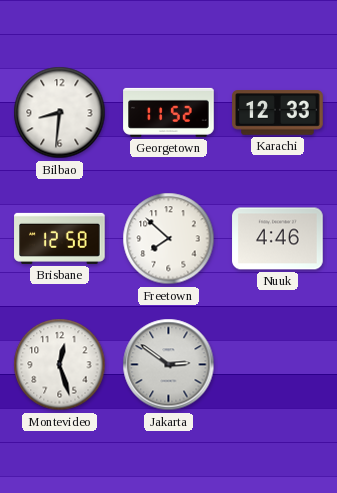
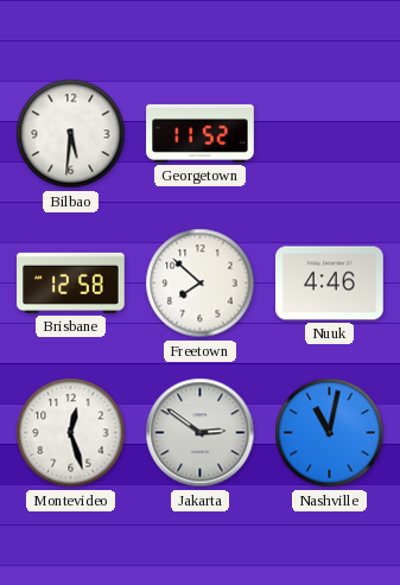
Bilbao: 8:31 -> 5:31
Karachi: 12:33 -> none
Nashville: none -> 11:02
